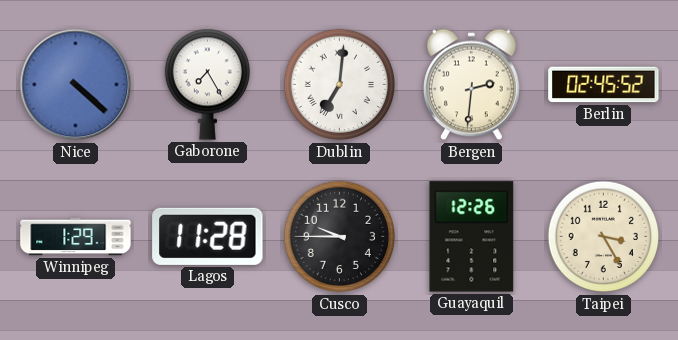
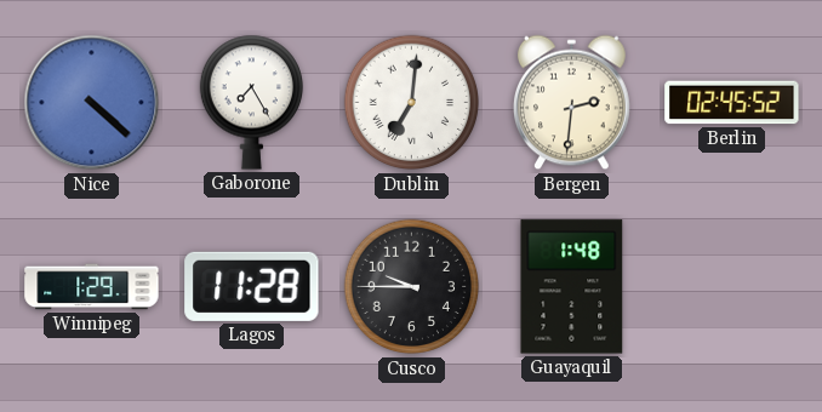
Guayaquil: 12:26 -> 1:48
Taipei: 3:25 -> none
